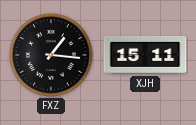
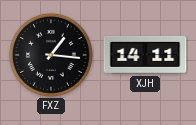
XJH: 15:11 -> 14:11
